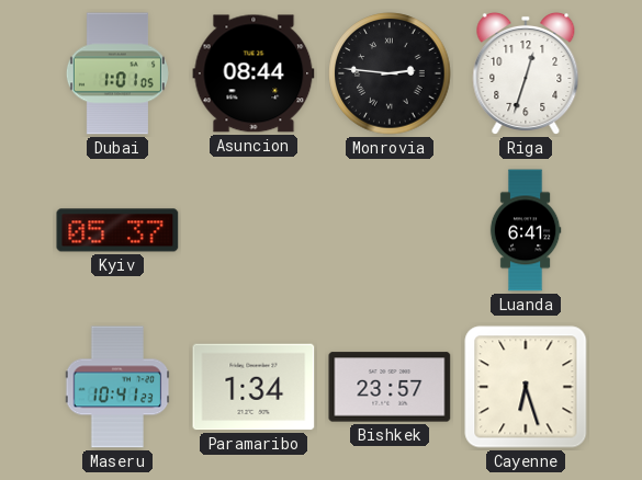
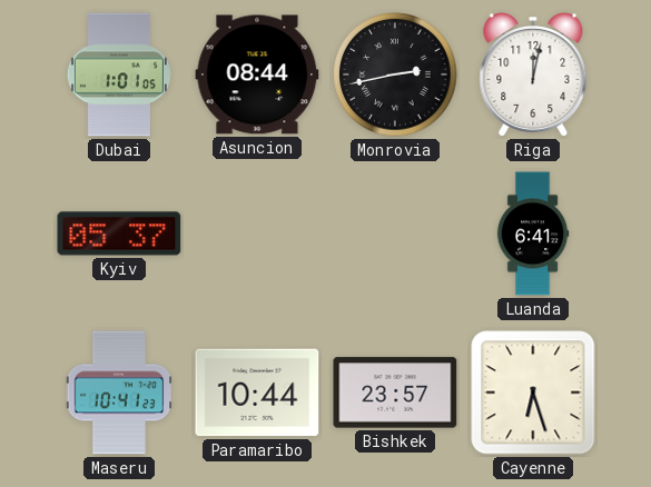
Monrovia: 2:46 -> 2:43
Riga: 12:33 -> 12:02
Paramaribo: 1:34 -> 10:44
